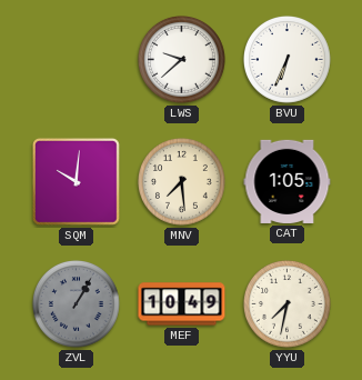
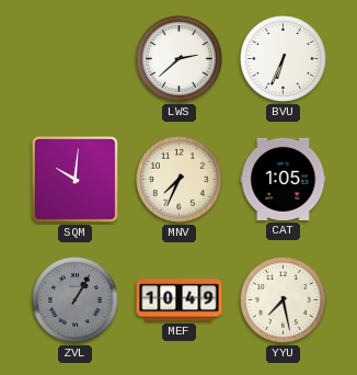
LWS: 9:38 -> 2:38
MNV: 7:29 -> 7:34
YYU: 7:32 -> 7:28
